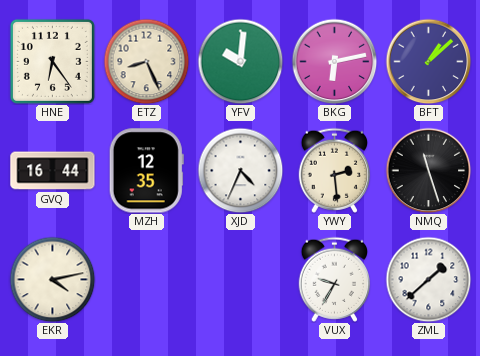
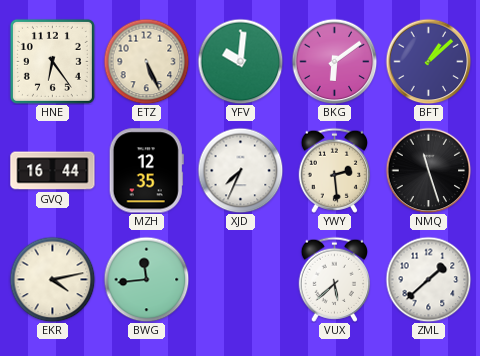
ETZ: 8:26 -> 5:26
BKG: 6:13 -> 6:09
XJD: 4:34 -> 7:34
BWG: none -> 11:44
VUX: 9:35 -> 5:38
